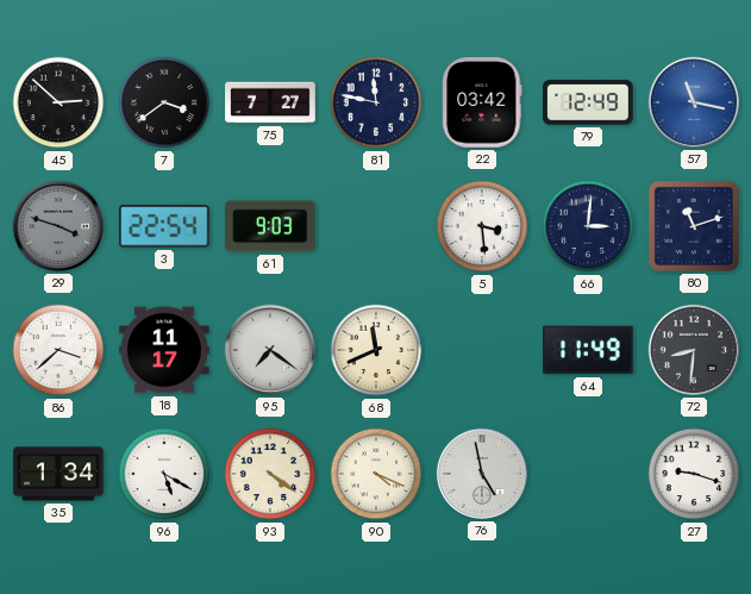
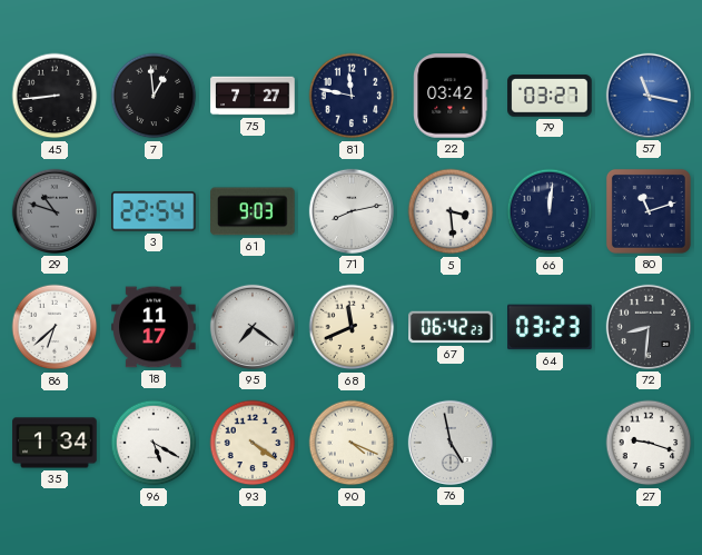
45: 2:52 -> 8:44
7: 3:39 -> 12:59
79: 12:49 -> 03:27
29: 3:48 -> 10:48
71: none -> 8:13
66: 3:01 -> 12:01
86: 3:38 -> 6:38
67: none -> 06:42
64: 11:49 -> 03:23
